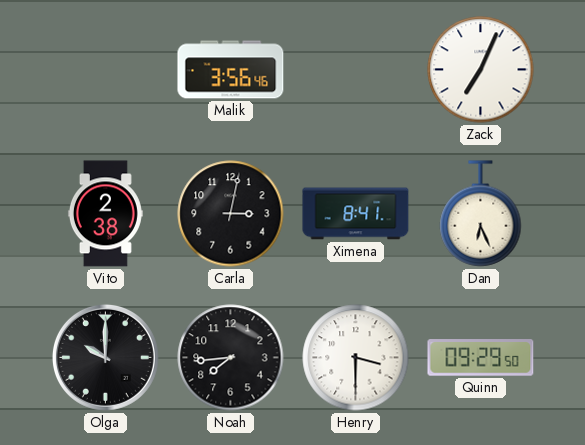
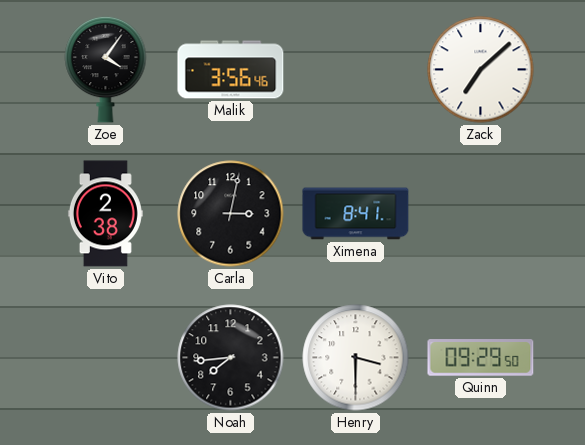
Zoe: none -> 4:06
Zack: 7:04 -> 7:08
Dan: 6:26 -> none
Olga: 10:00 -> none
